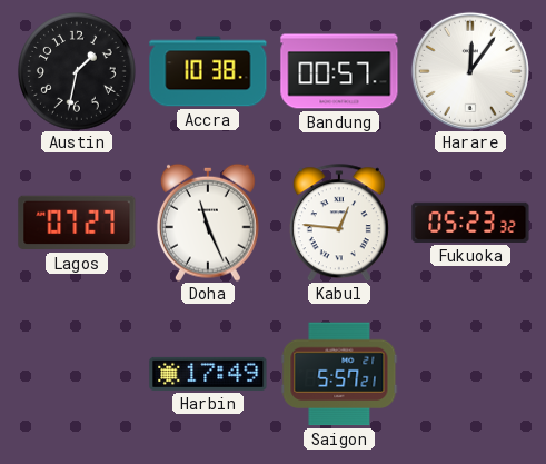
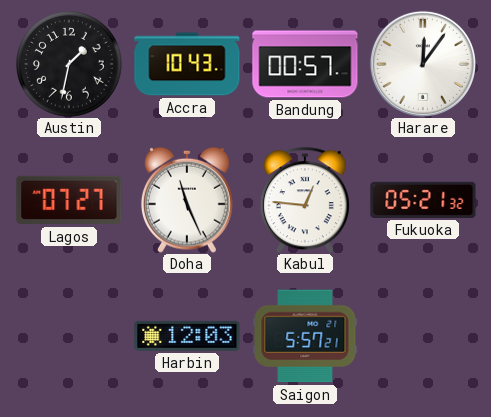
Accra: 10:38 -> 10:43
Fukuoka: 05:23 -> 05:21
Harbin: 17:49 -> 12:03
